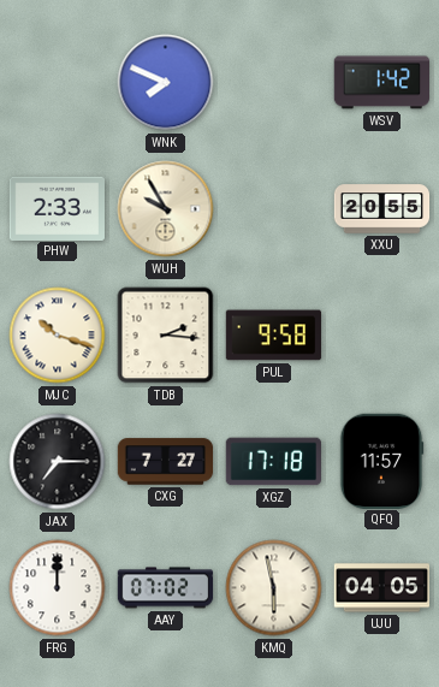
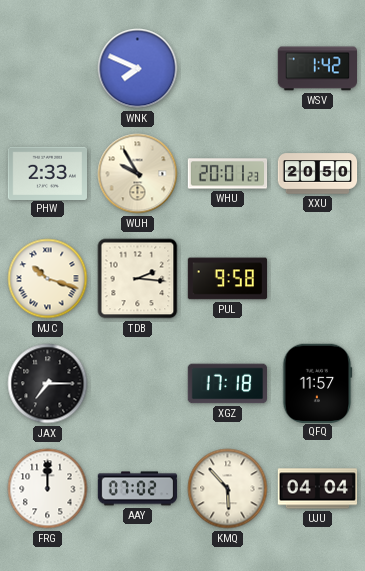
WHU: none -> 20:01
XXU: 20:55 -> 20:50
CXG: 7:27 -> none
KMQ: 5:58 -> 5:53
UJU: 04:05 -> 04:04
